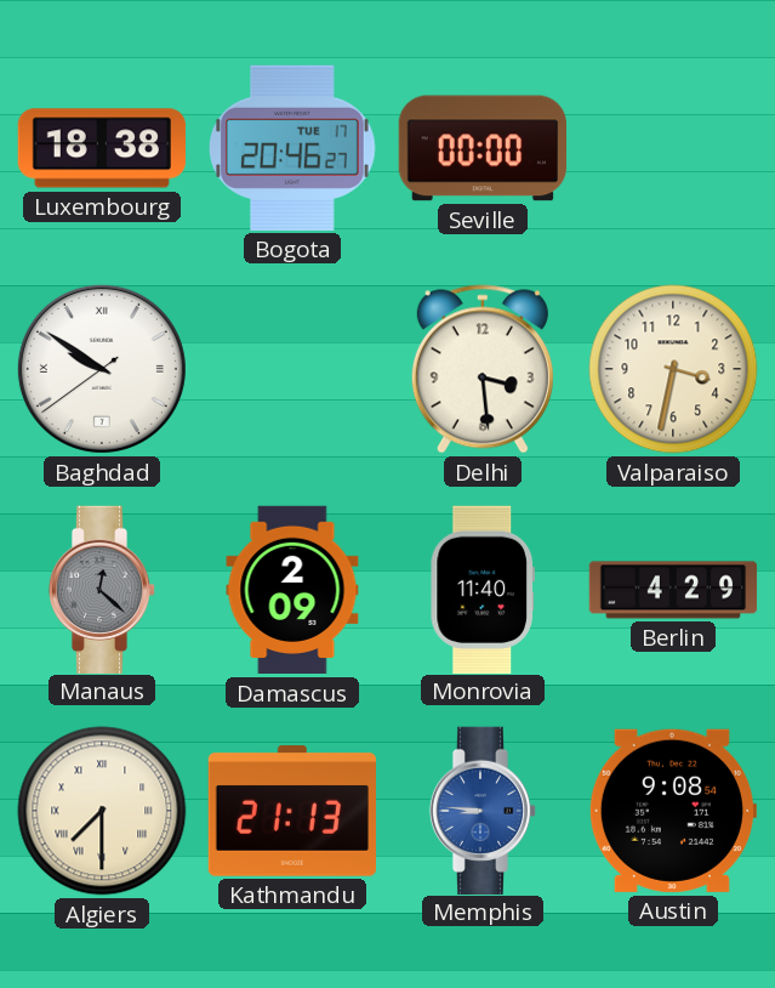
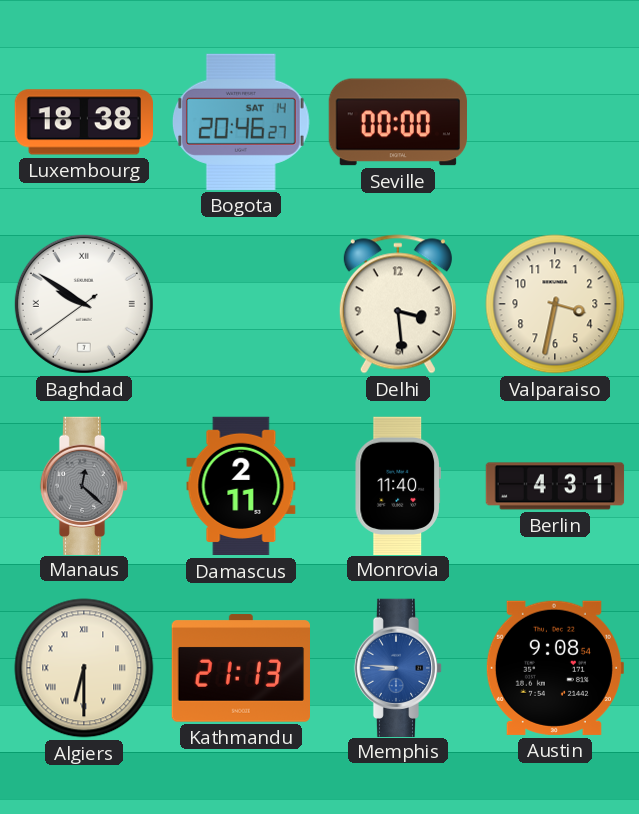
Bogota date: TUE 17 -> SAT 14
Damascus: 2:09 -> 2:11
Berlin: 4:29 -> 4:31
Algiers: 7:30 -> 6:30
